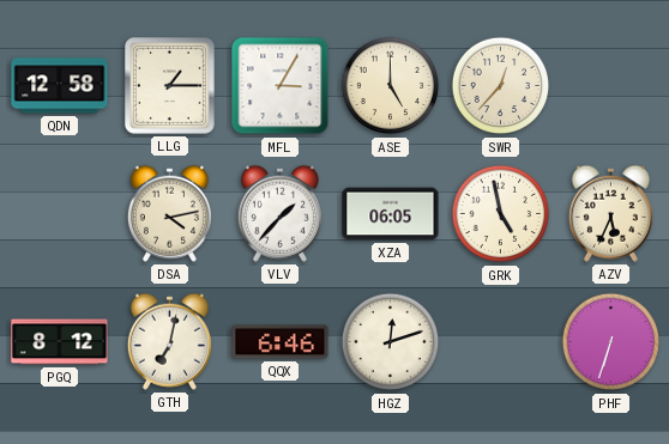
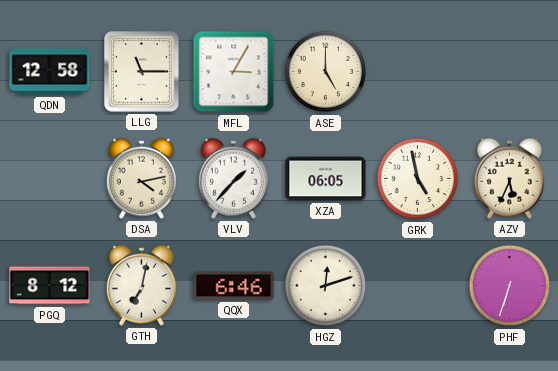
LLG: 1:15 -> 11:15
SWR: 12:37 -> none
